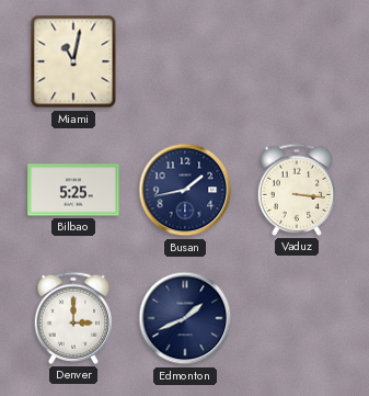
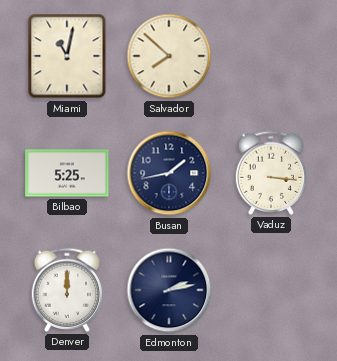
Salvador: none -> 7:52
Denver: 3:00 -> 12:00
Edmonton: 1:41 -> 2:13
